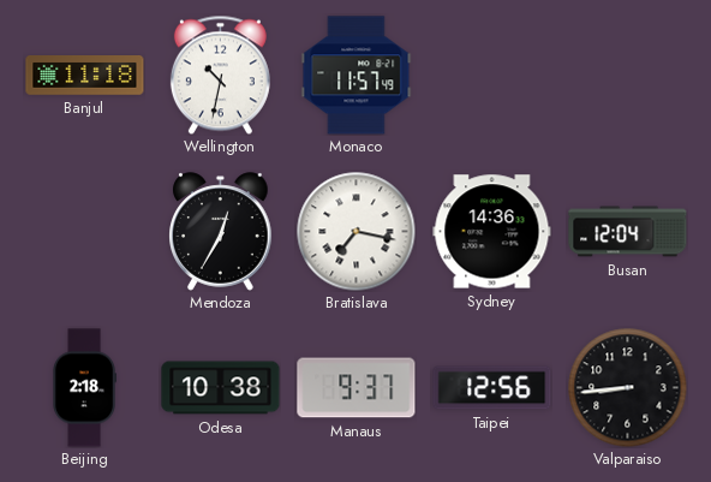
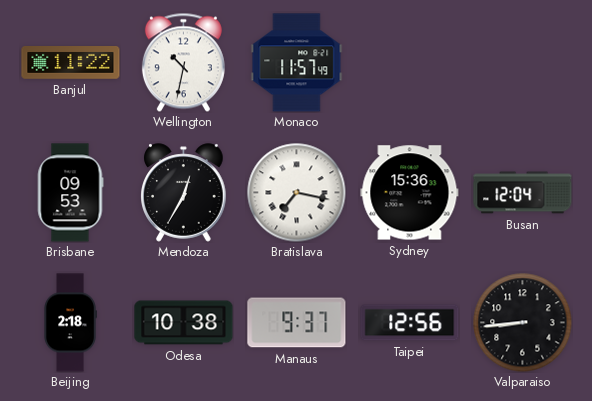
Banjul: 11:18 -> 11:22
Brisbane: none -> 09:53
Sydney: 14:36 -> 15:36
